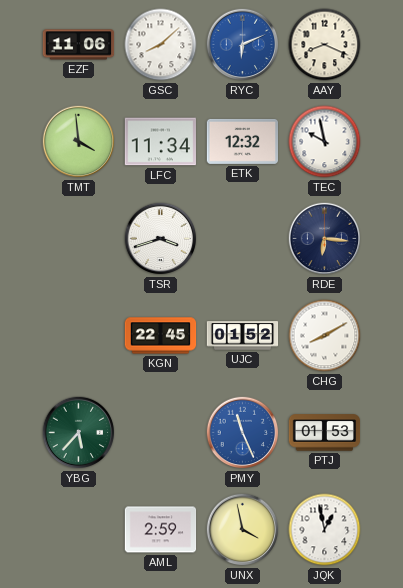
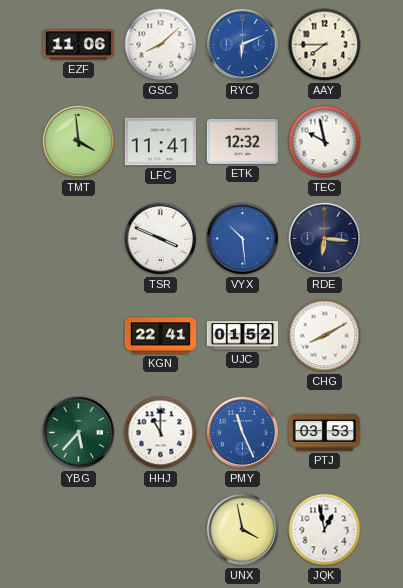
AAY: 8:19 -> 7:45
LFC: 11:34 -> 11:41
TSR: 3:42 -> 3:49
VYX: none -> 10:29
KGN: 22:45 -> 22:41
HHJ: none -> 11:00
PTJ: 01:53 -> 03:53
AML: 2:59 -> none
